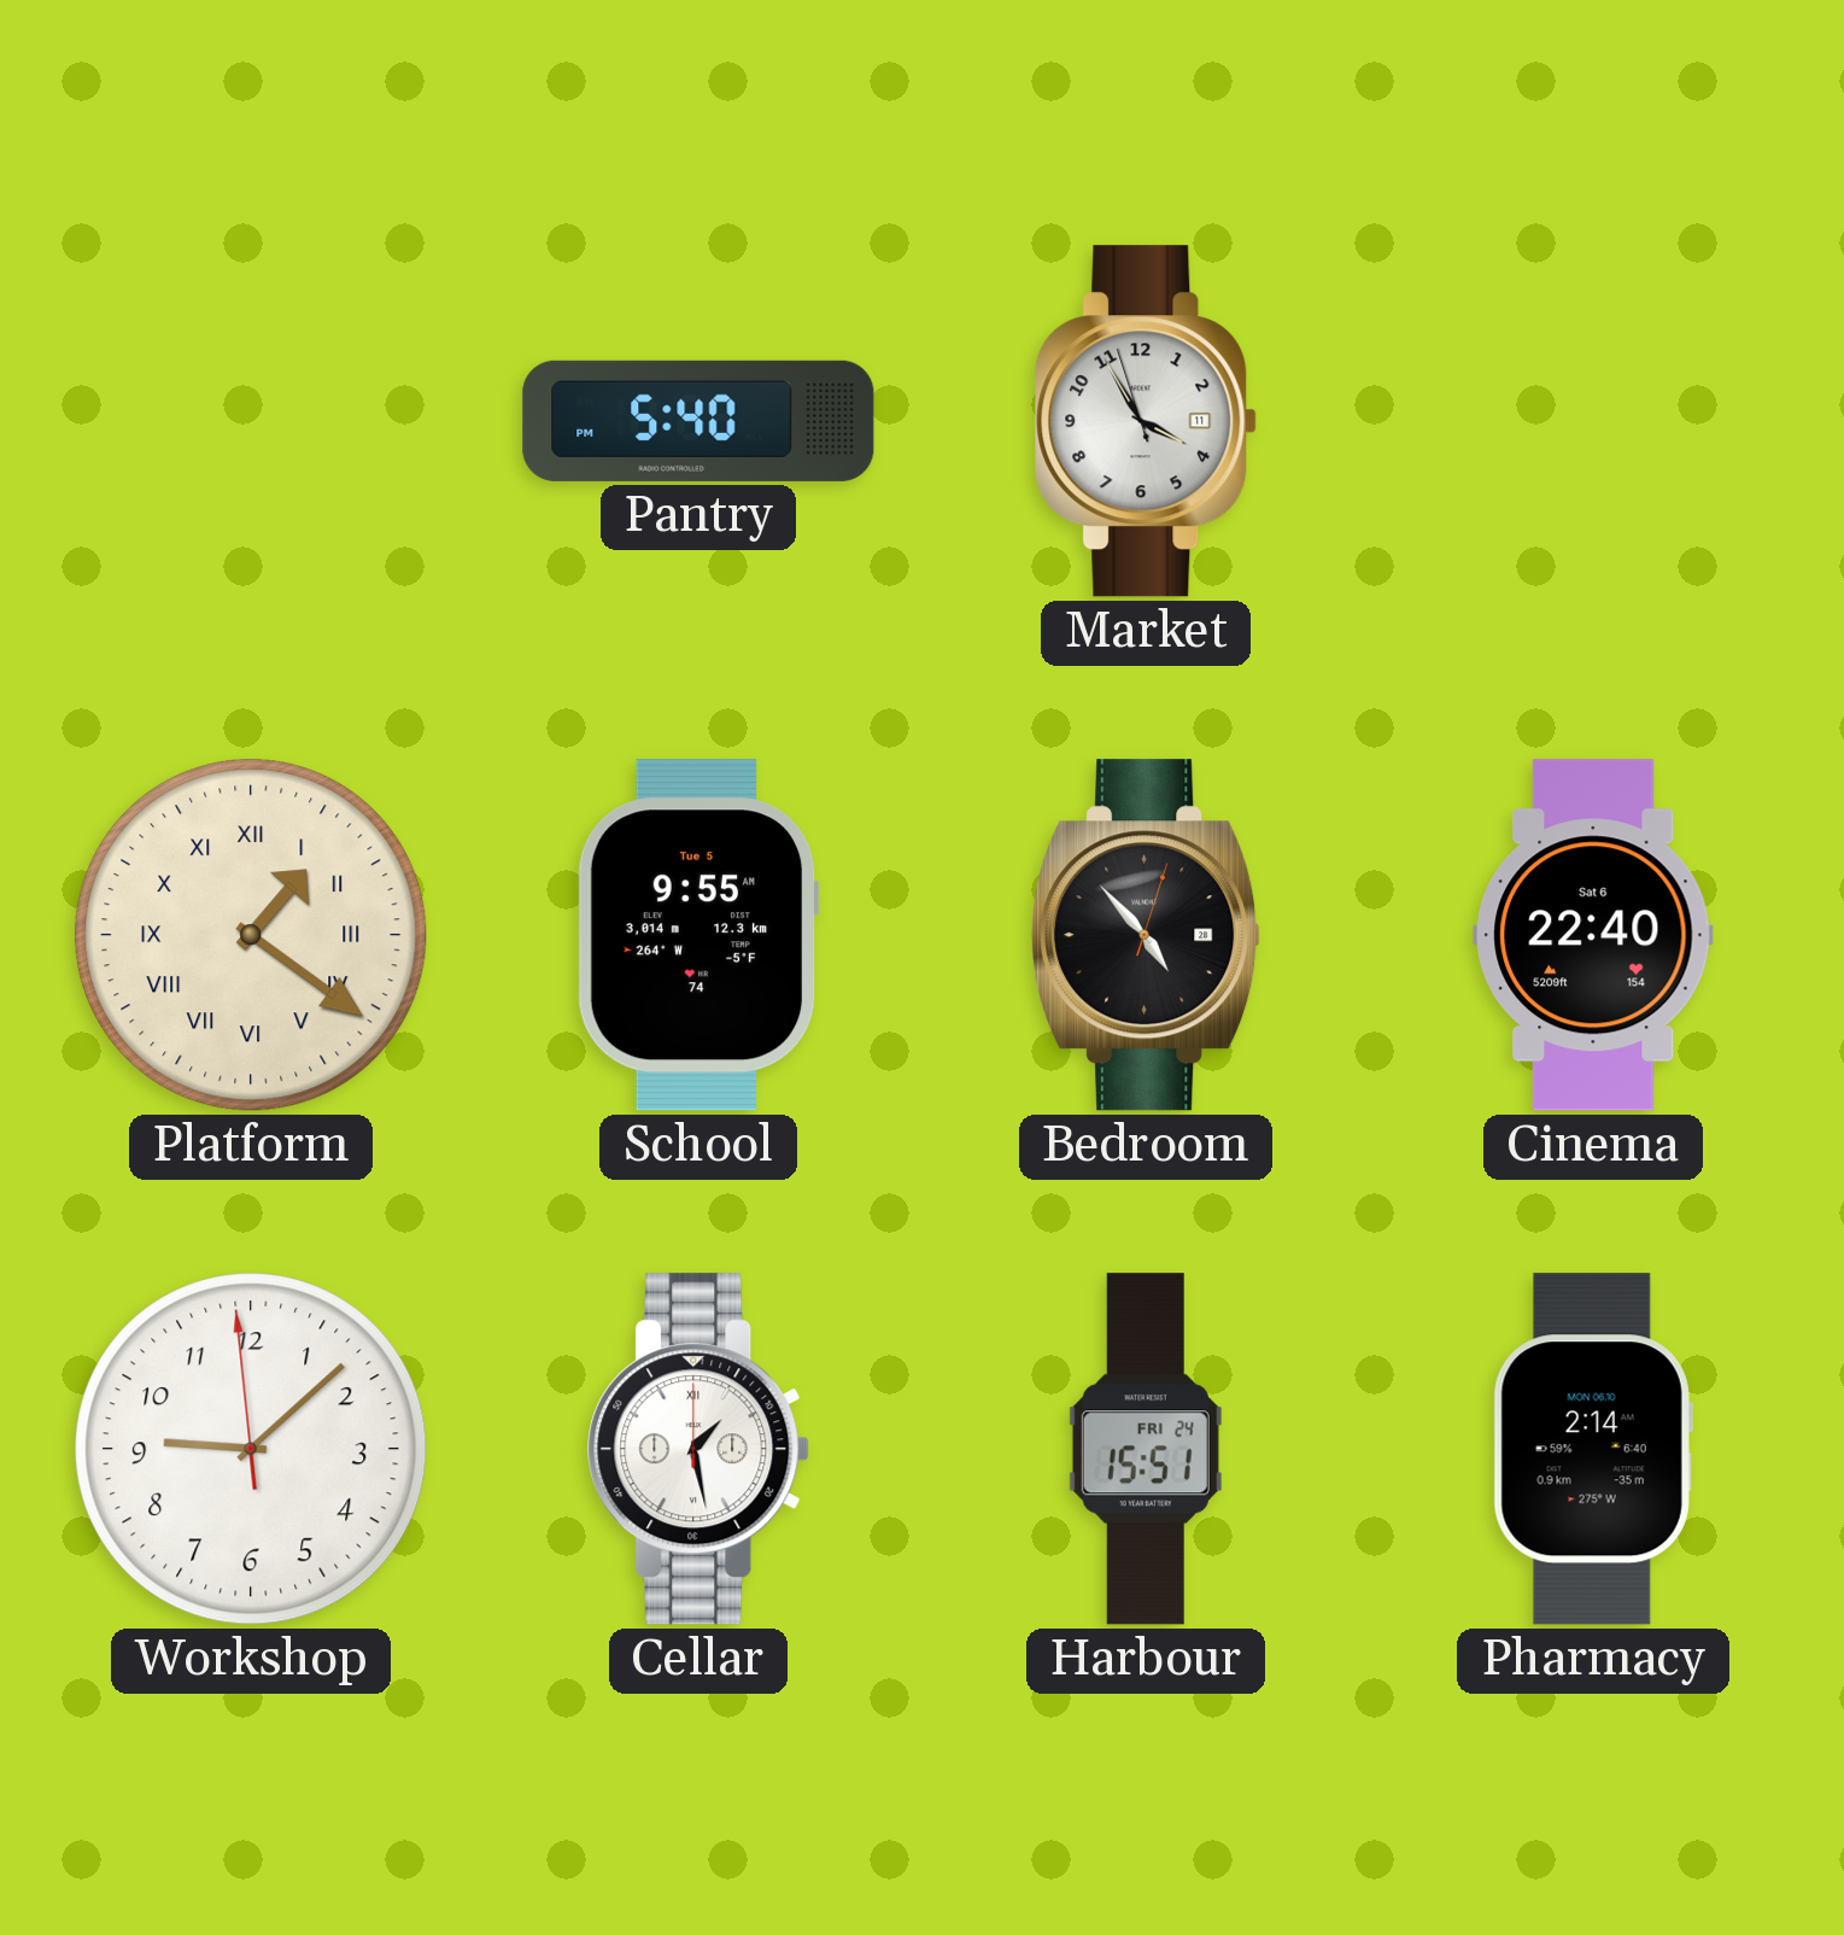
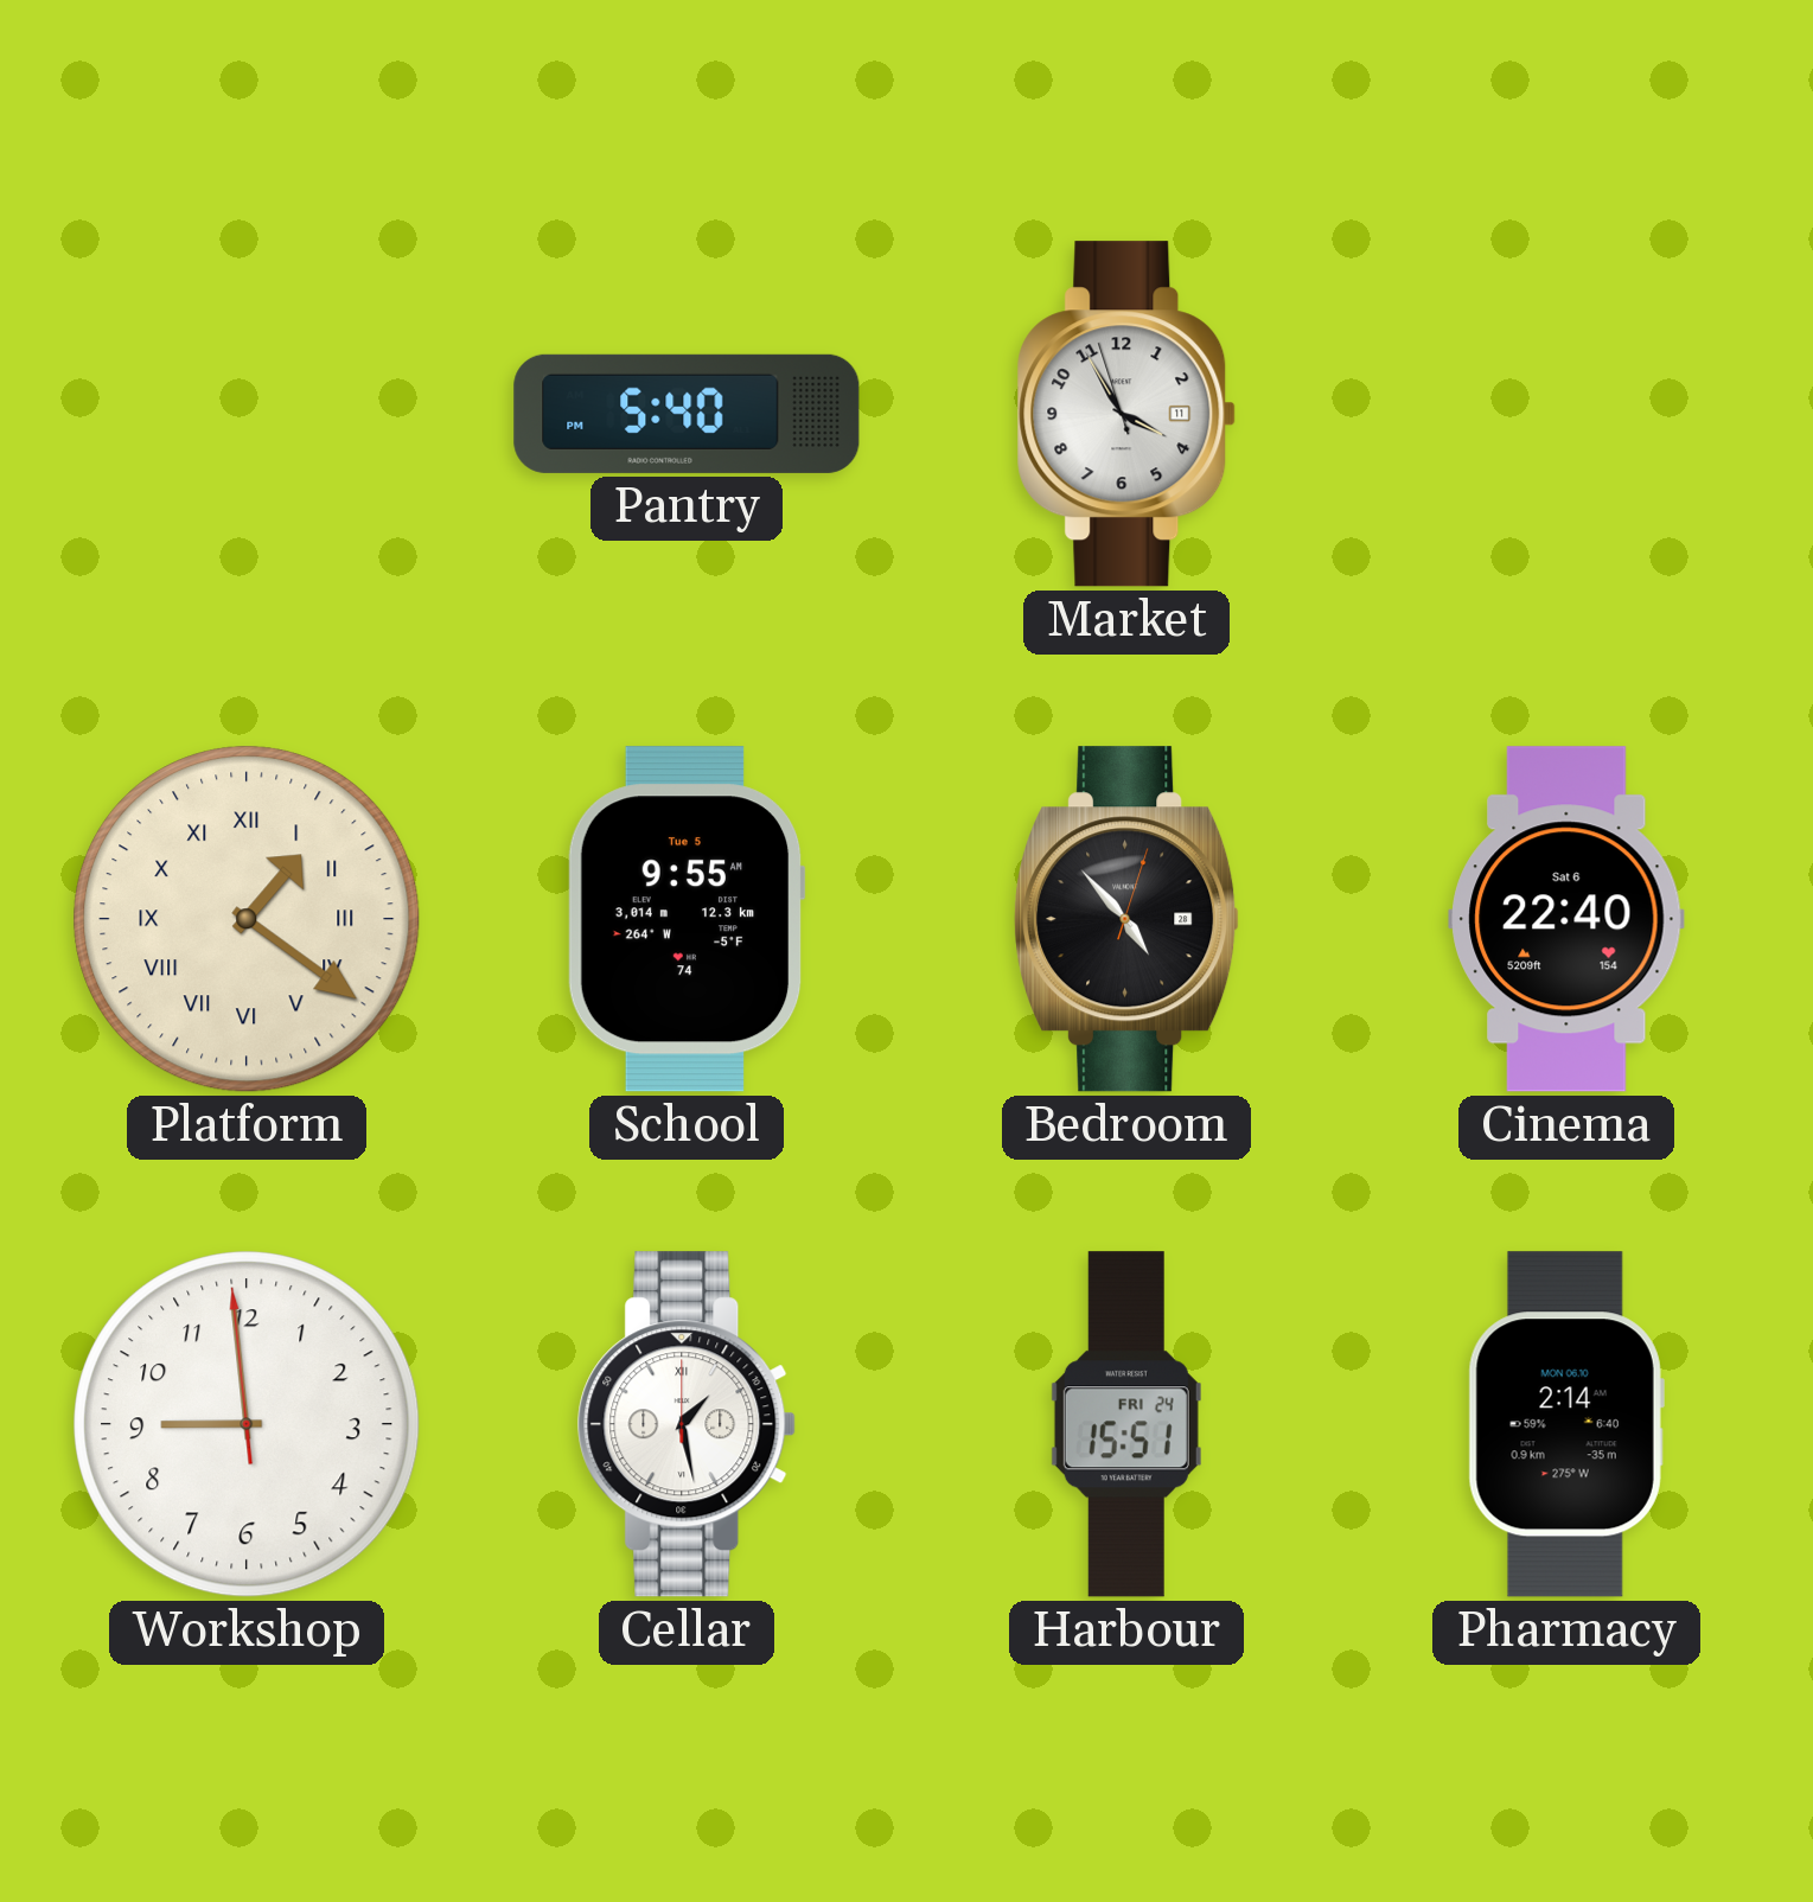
Workshop: 9:07 -> 8:58
